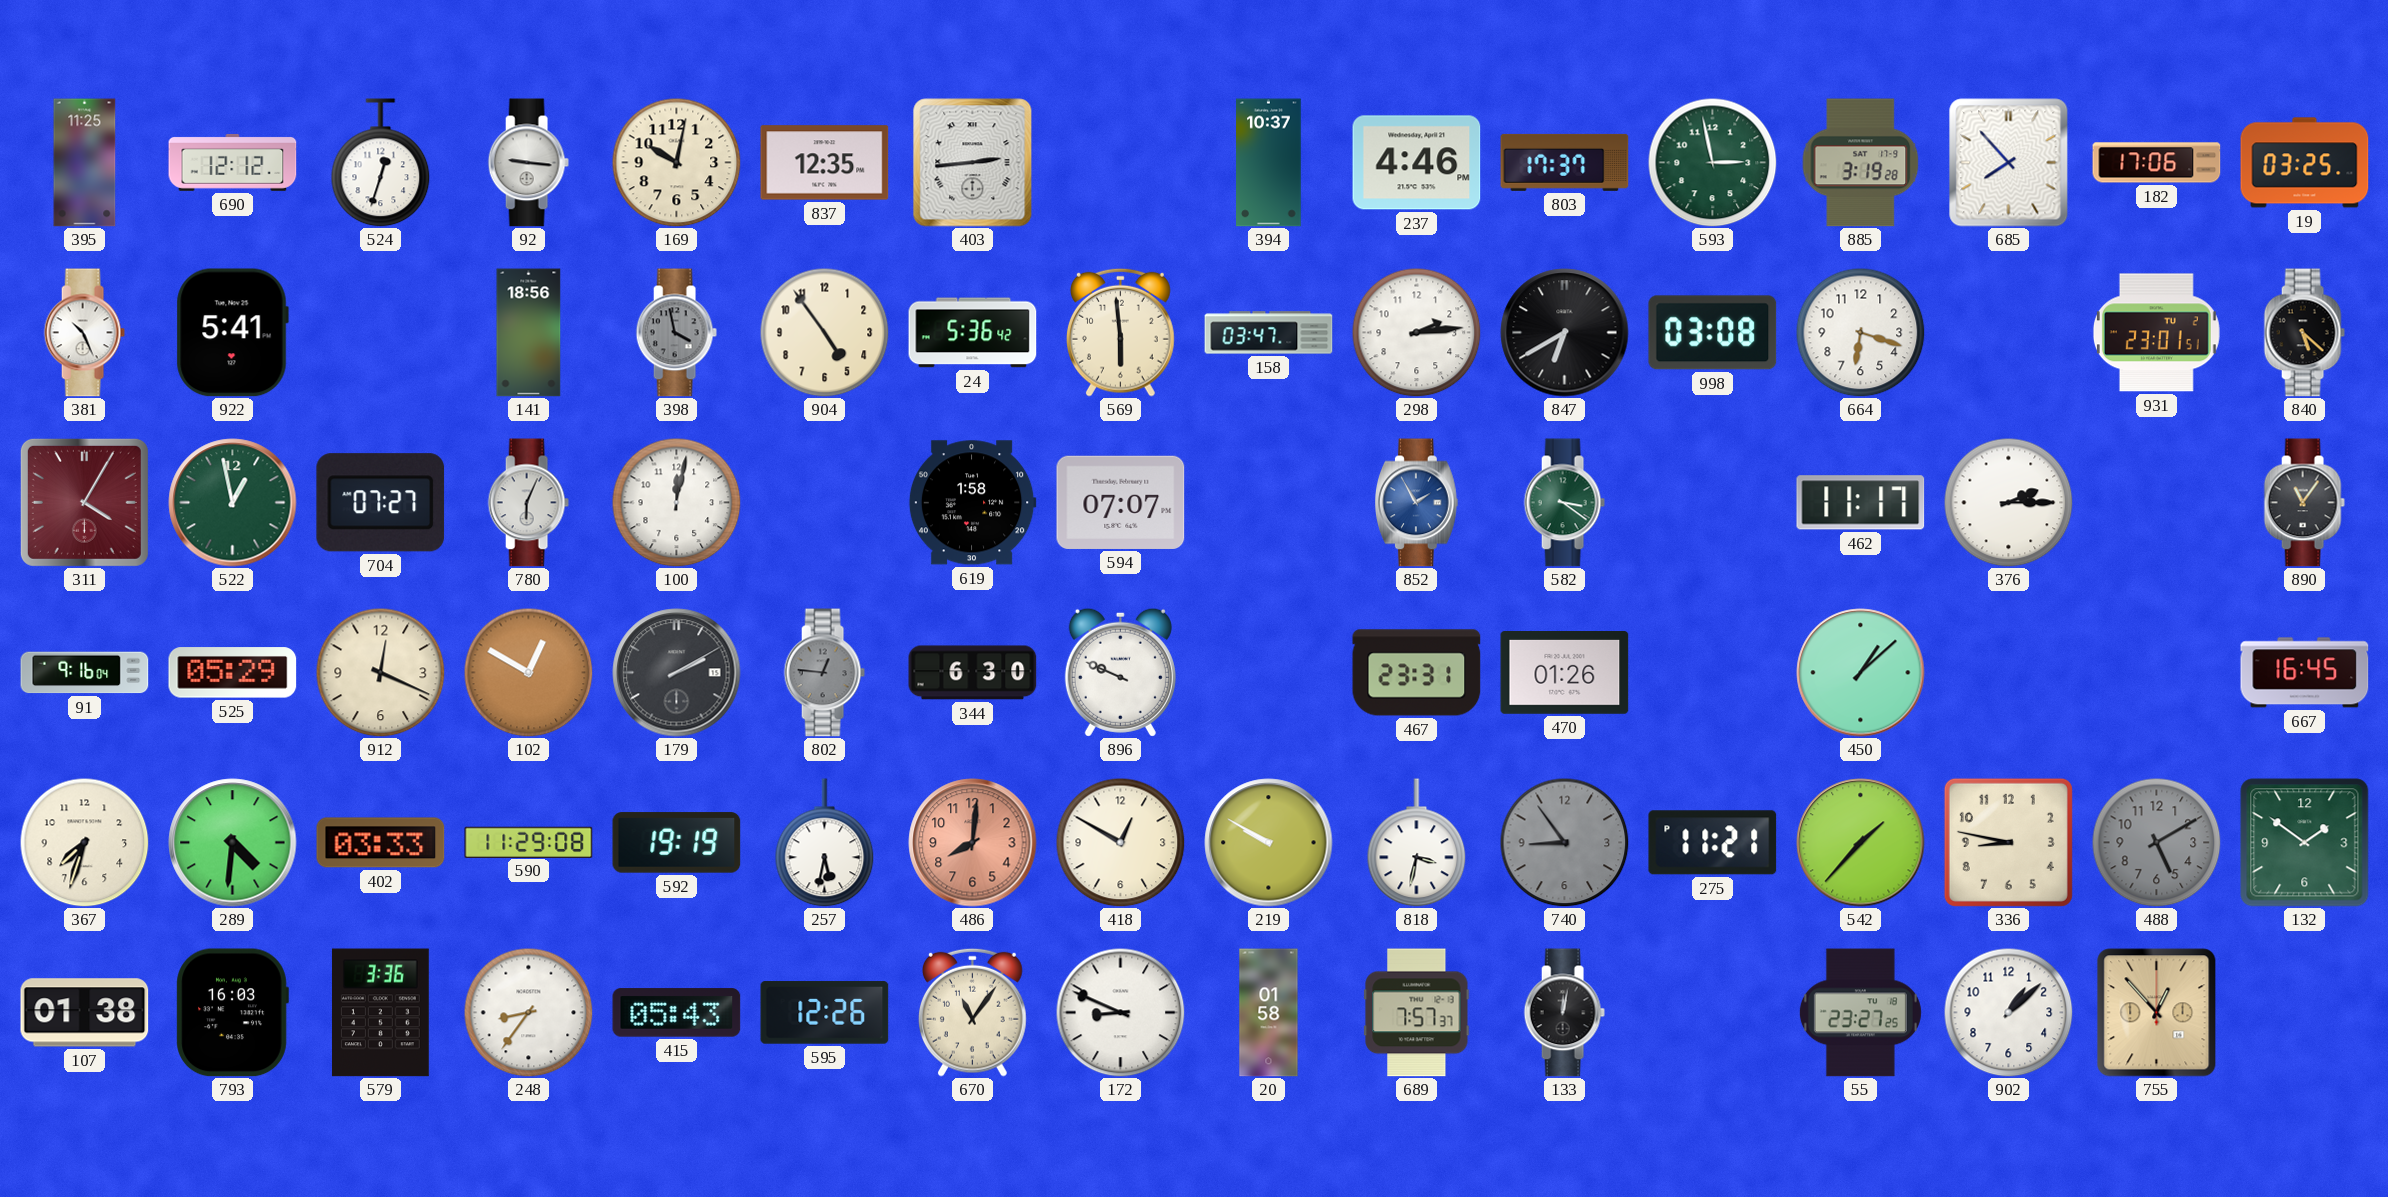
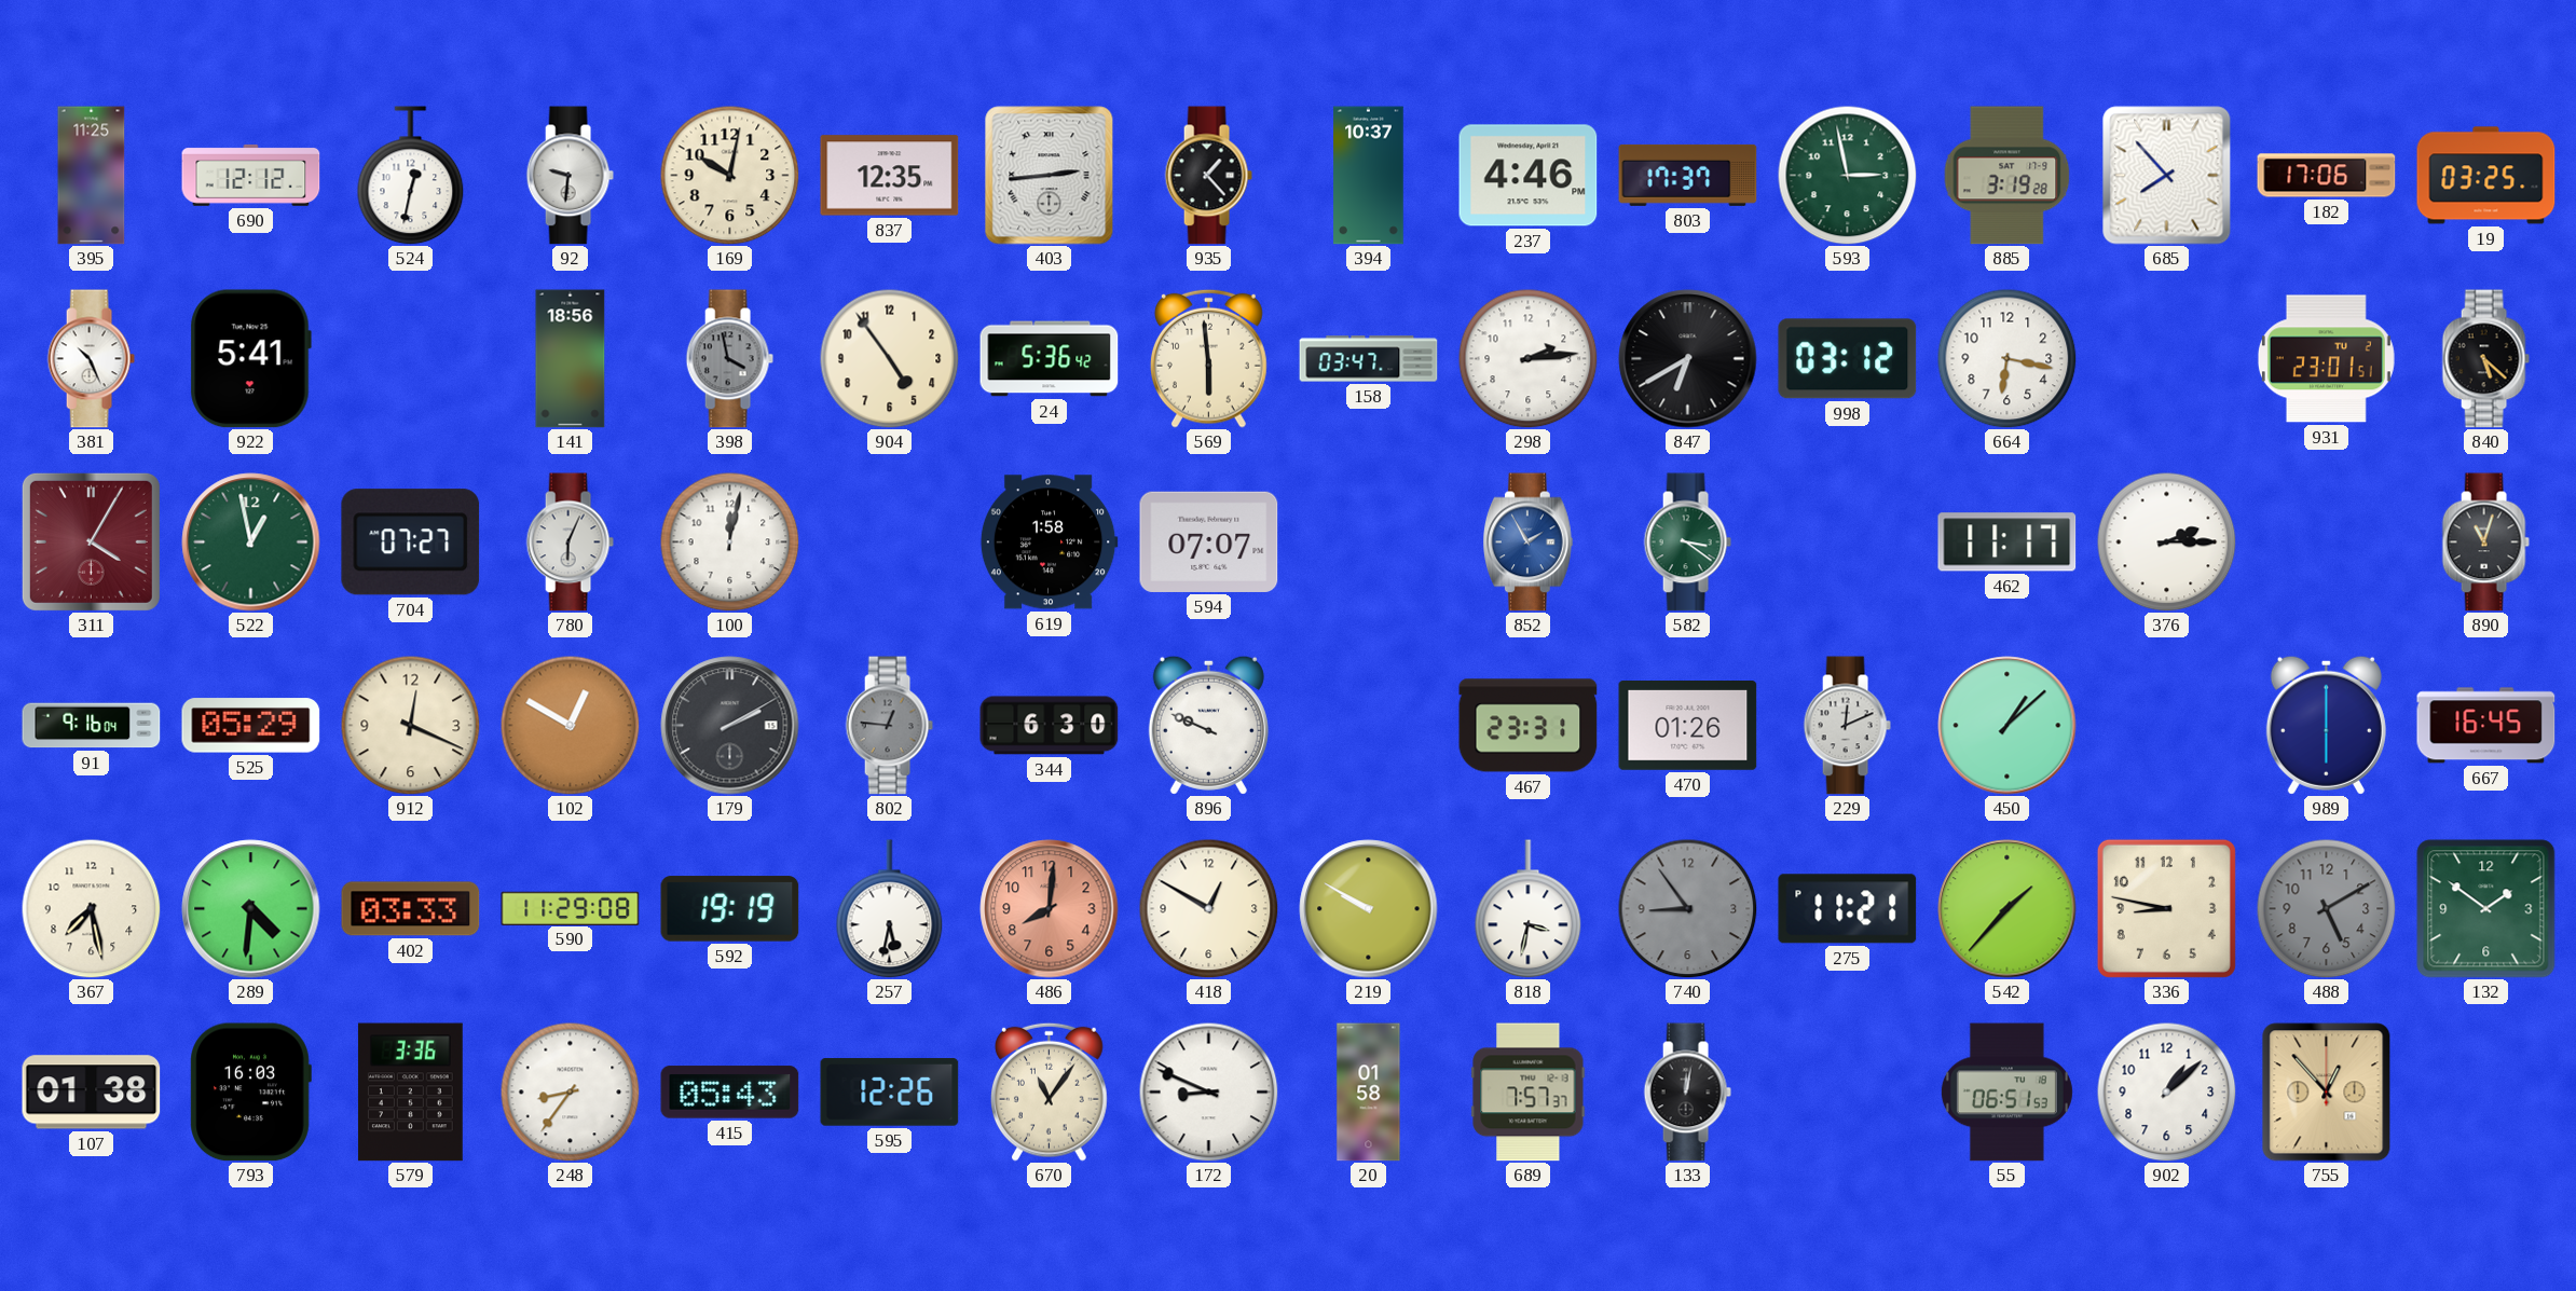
524: 12:33 -> 12:32
92: 9:16 -> 9:31
935: none -> 1:23
998: 03:08 -> 03:12
664: 6:18 -> 6:17
890: 11:06 -> 11:03
229: none -> 12:11
989: none -> 6:00
367: 7:33 -> 7:28
55: 23:27 -> 06:51
